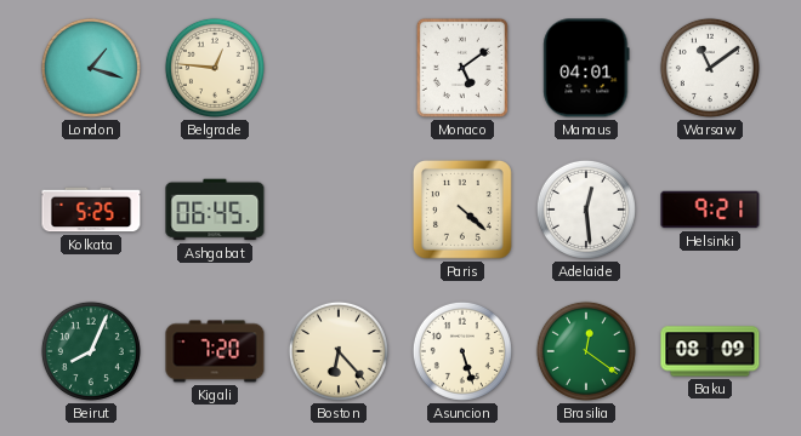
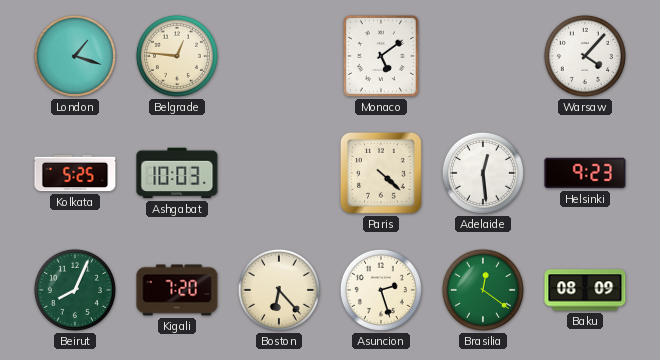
Manaus: 04:01 -> none
Warsaw: 11:09 -> 4:07
Ashgabat: 06:45 -> 10:03
Helsinki: 9:21 -> 9:23
Asuncion: 5:27 -> 2:27
